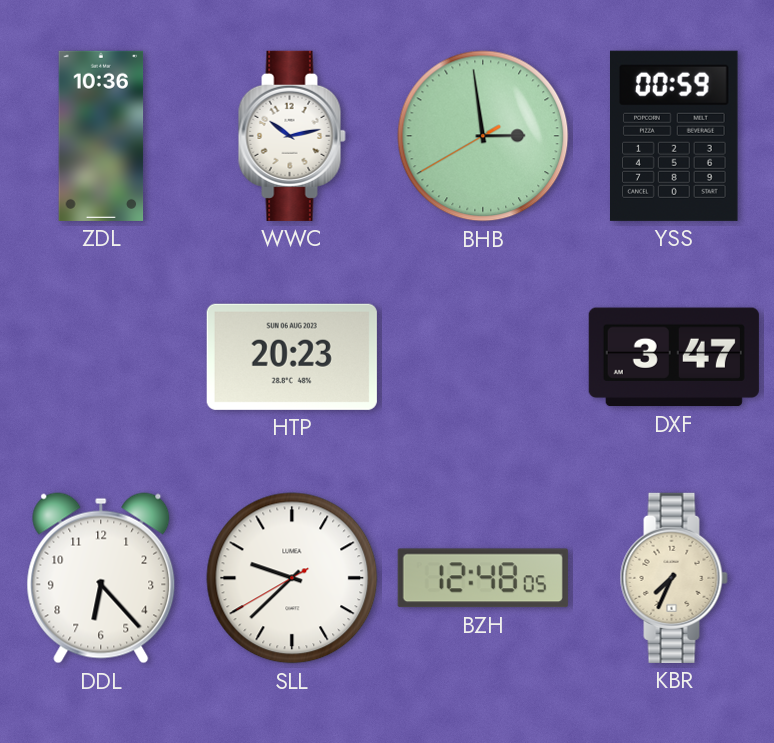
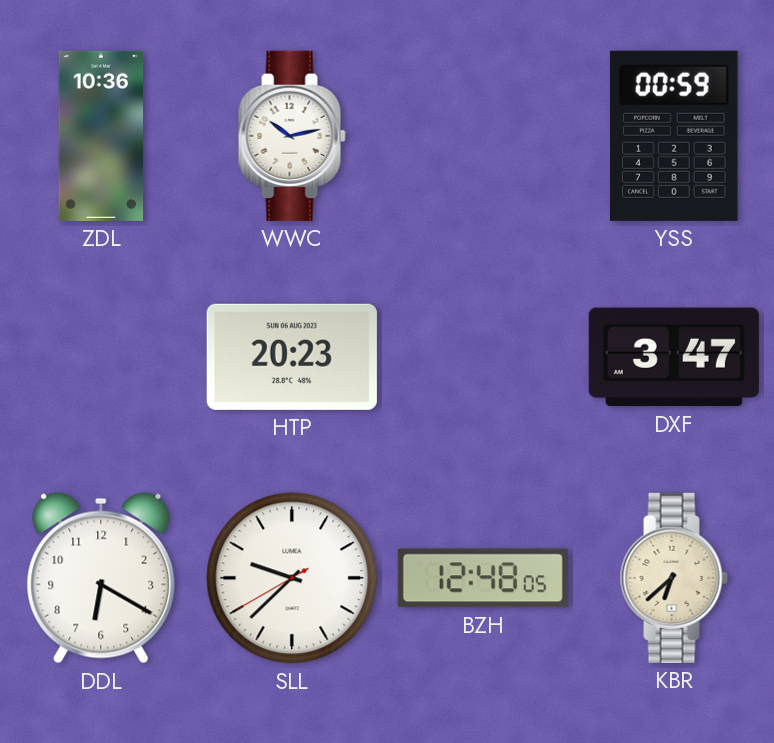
BHB: 2:58 -> none
DDL: 6:23 -> 6:20
KBR: 7:34 -> 6:38
